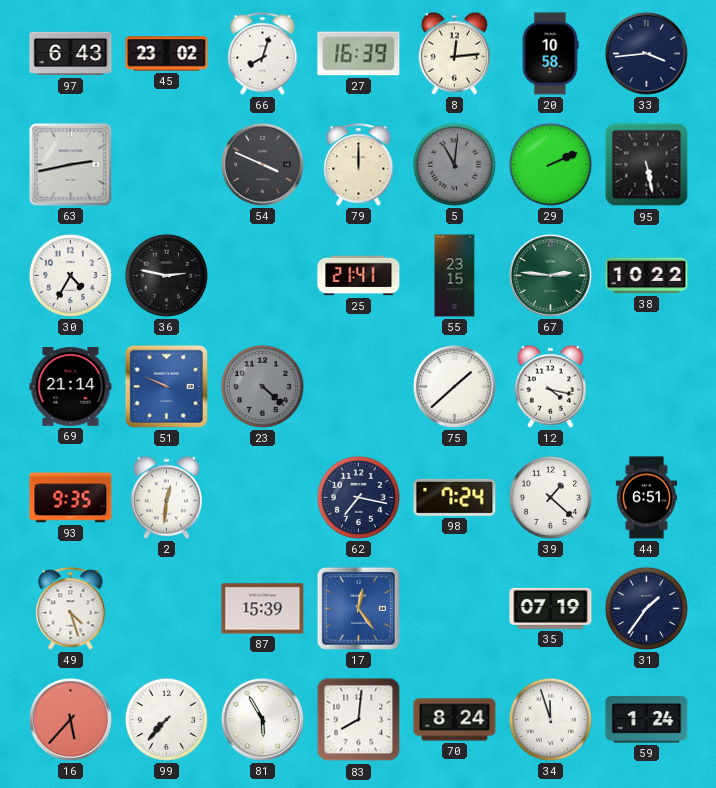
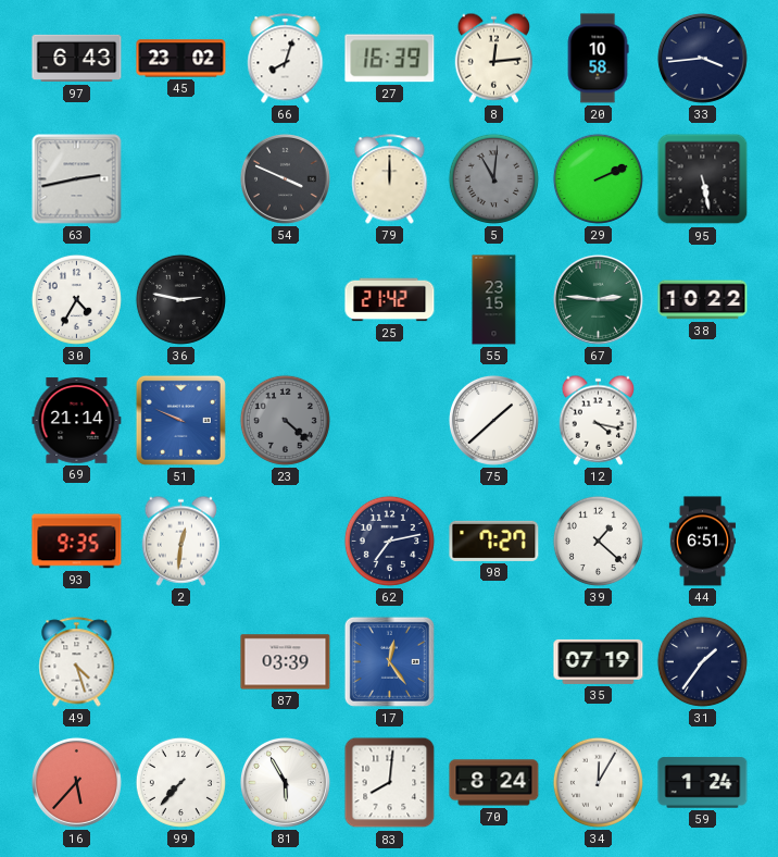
25: 21:41 -> 21:42
62: 7:17 -> 7:13
98: 7:24 -> 7:27
87: 15:39 -> 03:39
34: 11:57 -> 12:05
